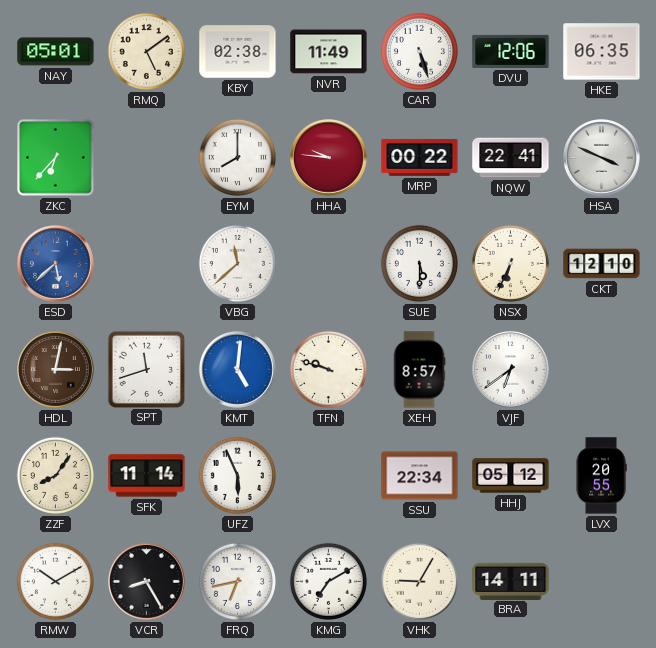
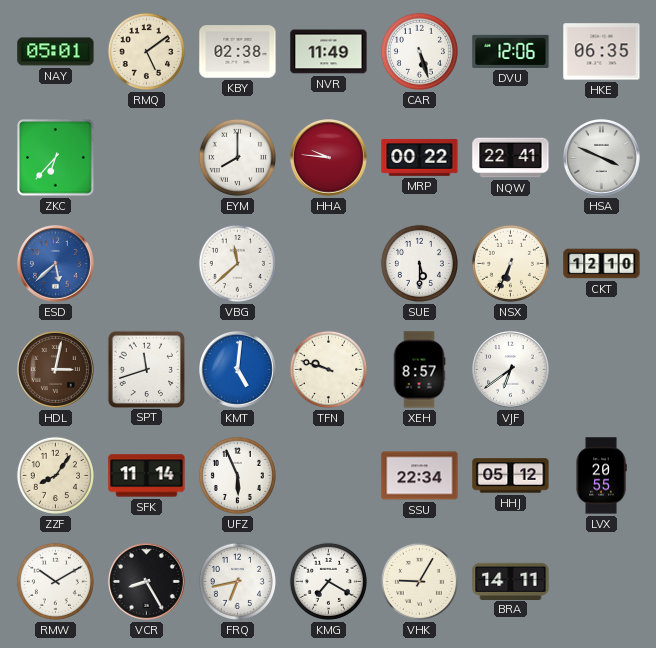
KMG: 7:10 -> 7:20
